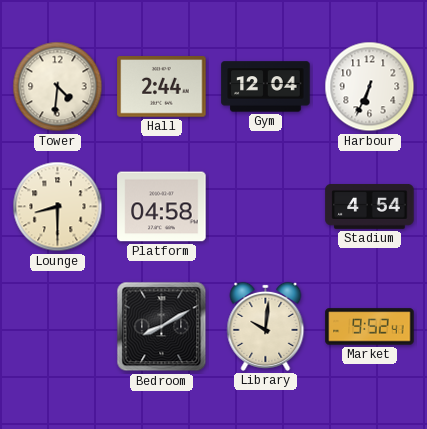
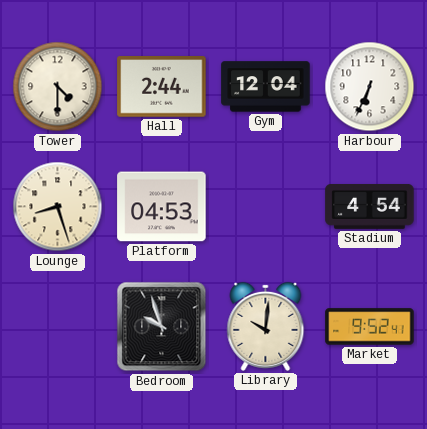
Tower: 4:31 -> 4:30
Lounge: 8:30 -> 8:27
Platform: 04:58 -> 04:53
Bedroom: 8:10 -> 9:57
